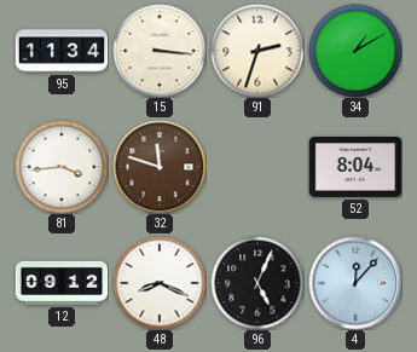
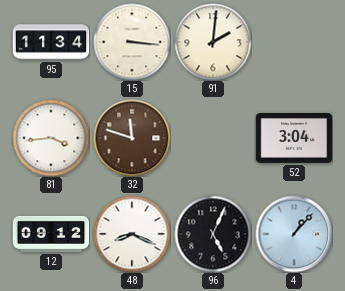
91: 2:33 -> 2:01
34: 1:10 -> none
52: 8:04 -> 3:04
4: 12:07 -> 1:07
